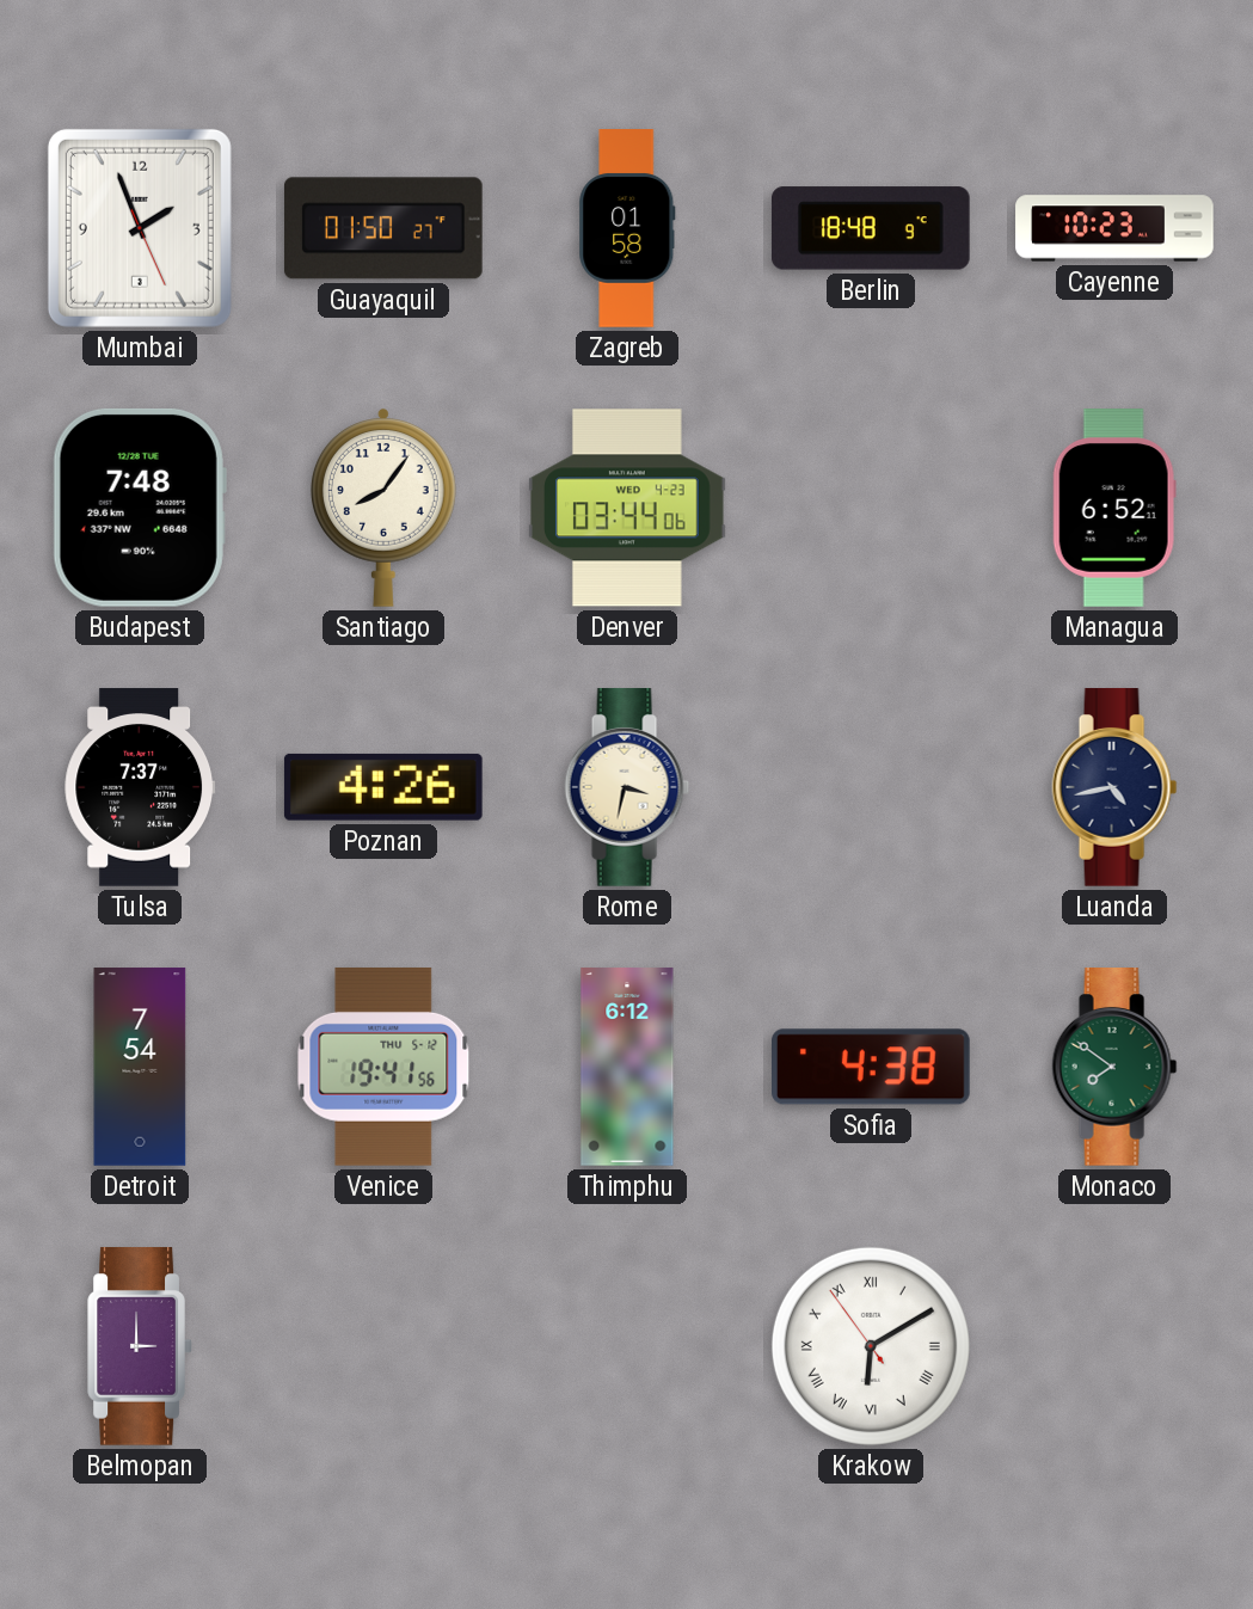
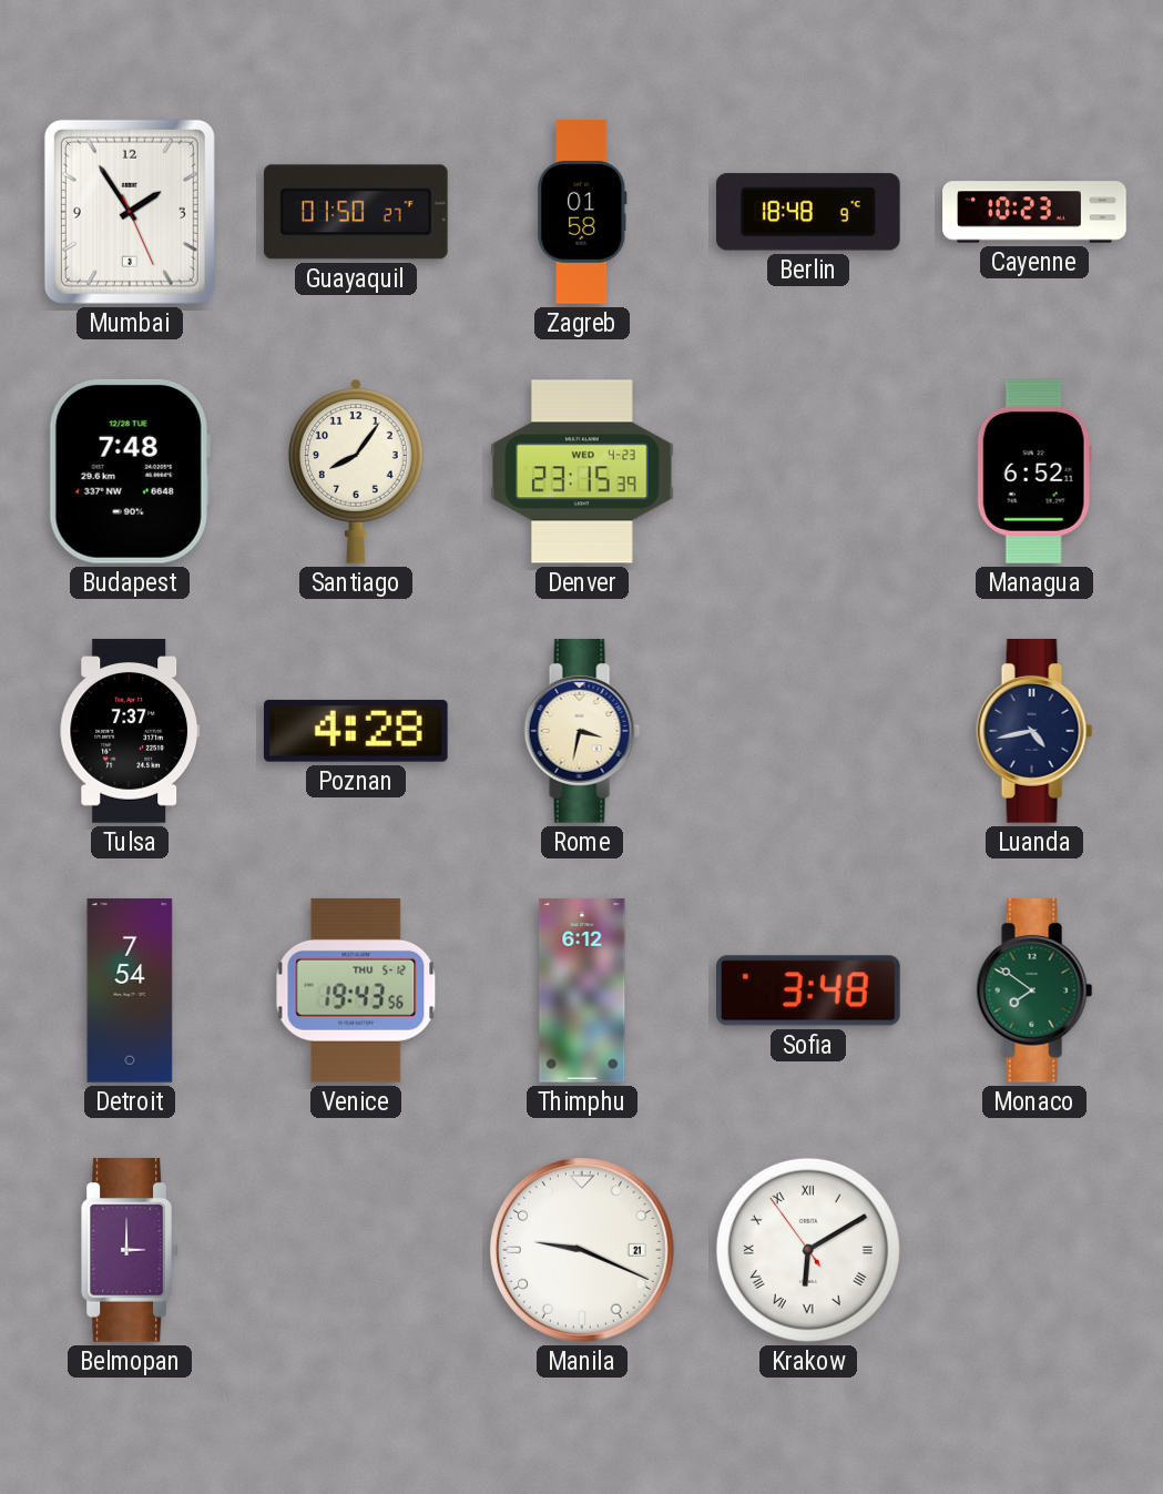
Mumbai: 1:56 -> 1:54
Denver: 03:44 -> 23:15
Poznan: 4:26 -> 4:28
Venice: 19:41 -> 19:43
Sofia: 4:38 -> 3:48
Manila: none -> 9:19
